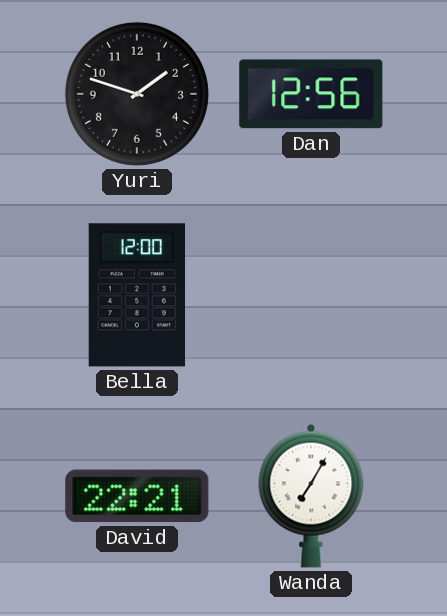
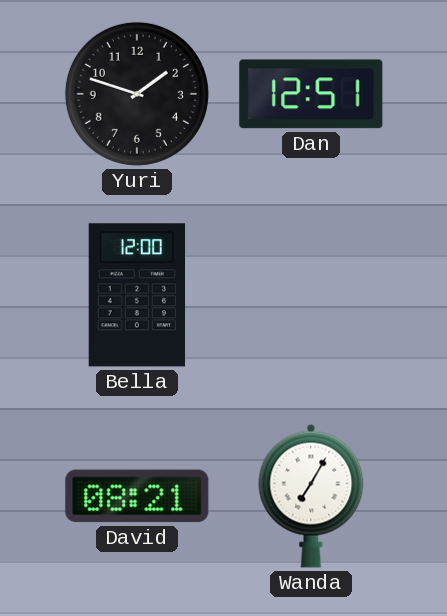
Dan: 12:56 -> 12:51
David: 22:21 -> 08:21
